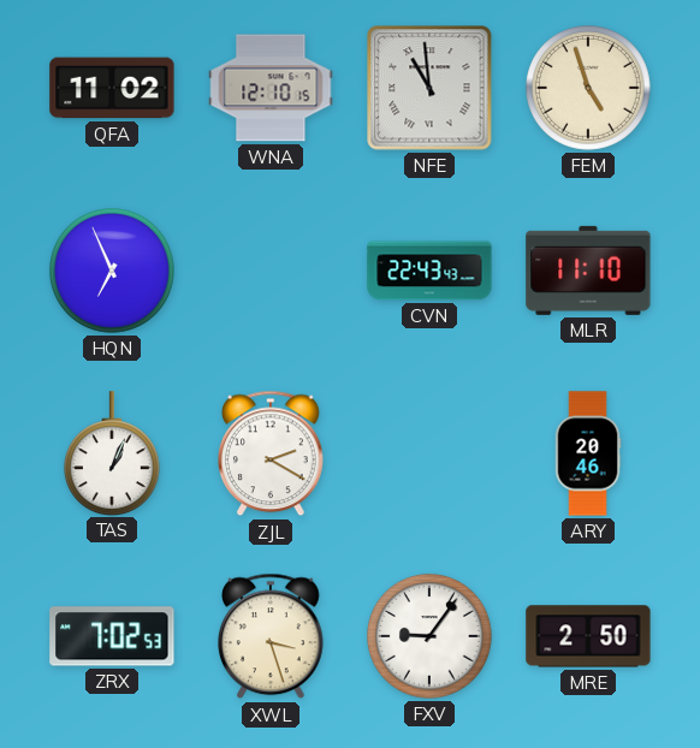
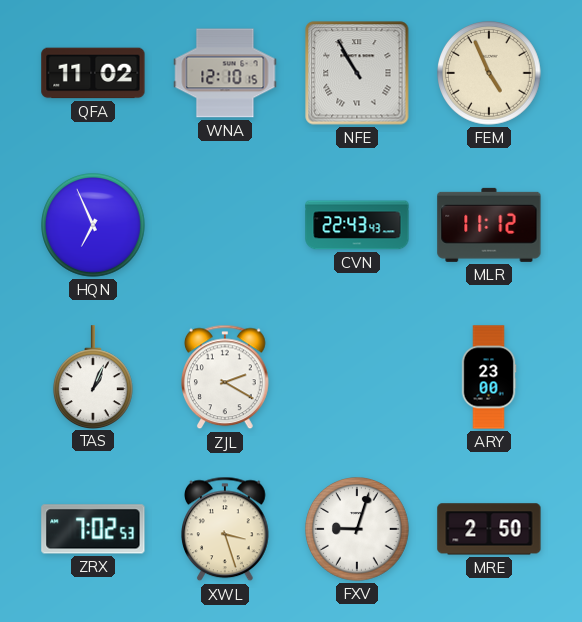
NFE: 10:59 -> 10:55
FEM: 4:57 -> 4:56
MLR: 11:10 -> 11:12
ARY: 20:46 -> 23:00
FXV: 9:06 -> 9:03
